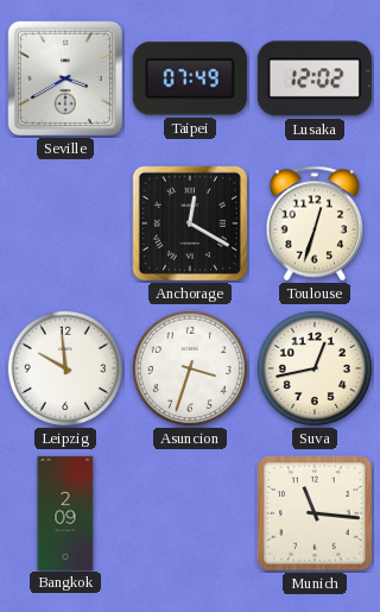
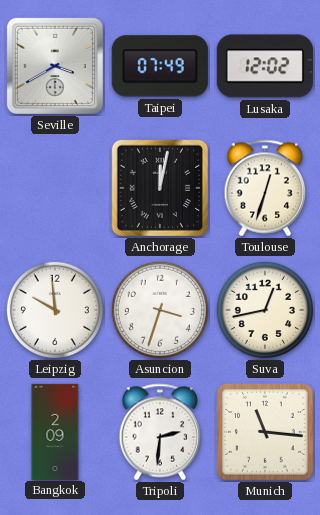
Anchorage: 12:20 -> 12:02
Tripoli: none -> 2:31
